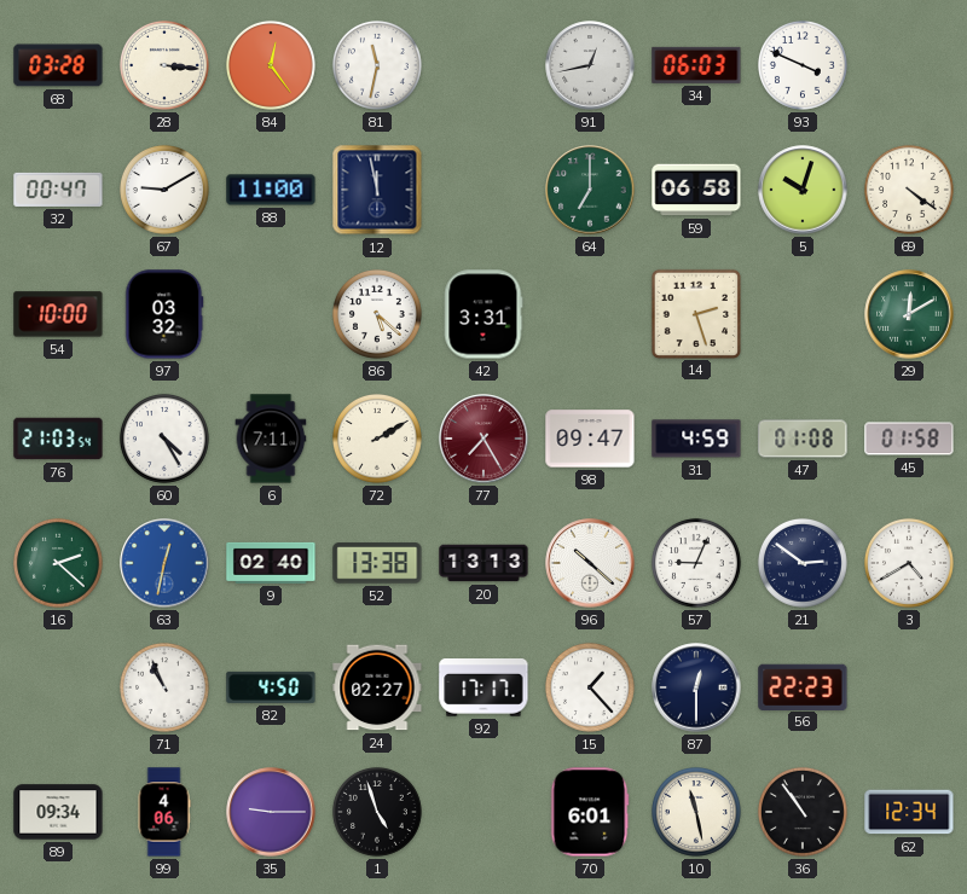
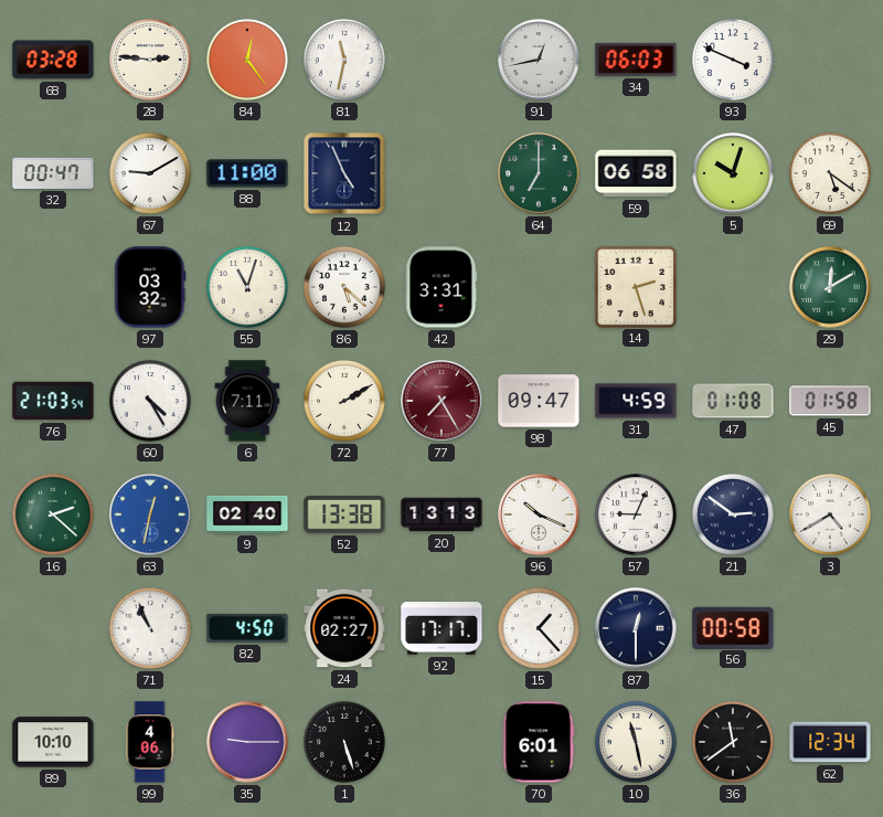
28: 3:16 -> 2:46
12: 11:58 -> 4:56
69: 4:21 -> 5:21
54: 10:00 -> none
55: none -> 11:03
96: 10:22 -> 10:19
56: 22:23 -> 00:58
89: 09:34 -> 10:10
1: 4:57 -> 5:27
36: 10:54 -> 11:39
